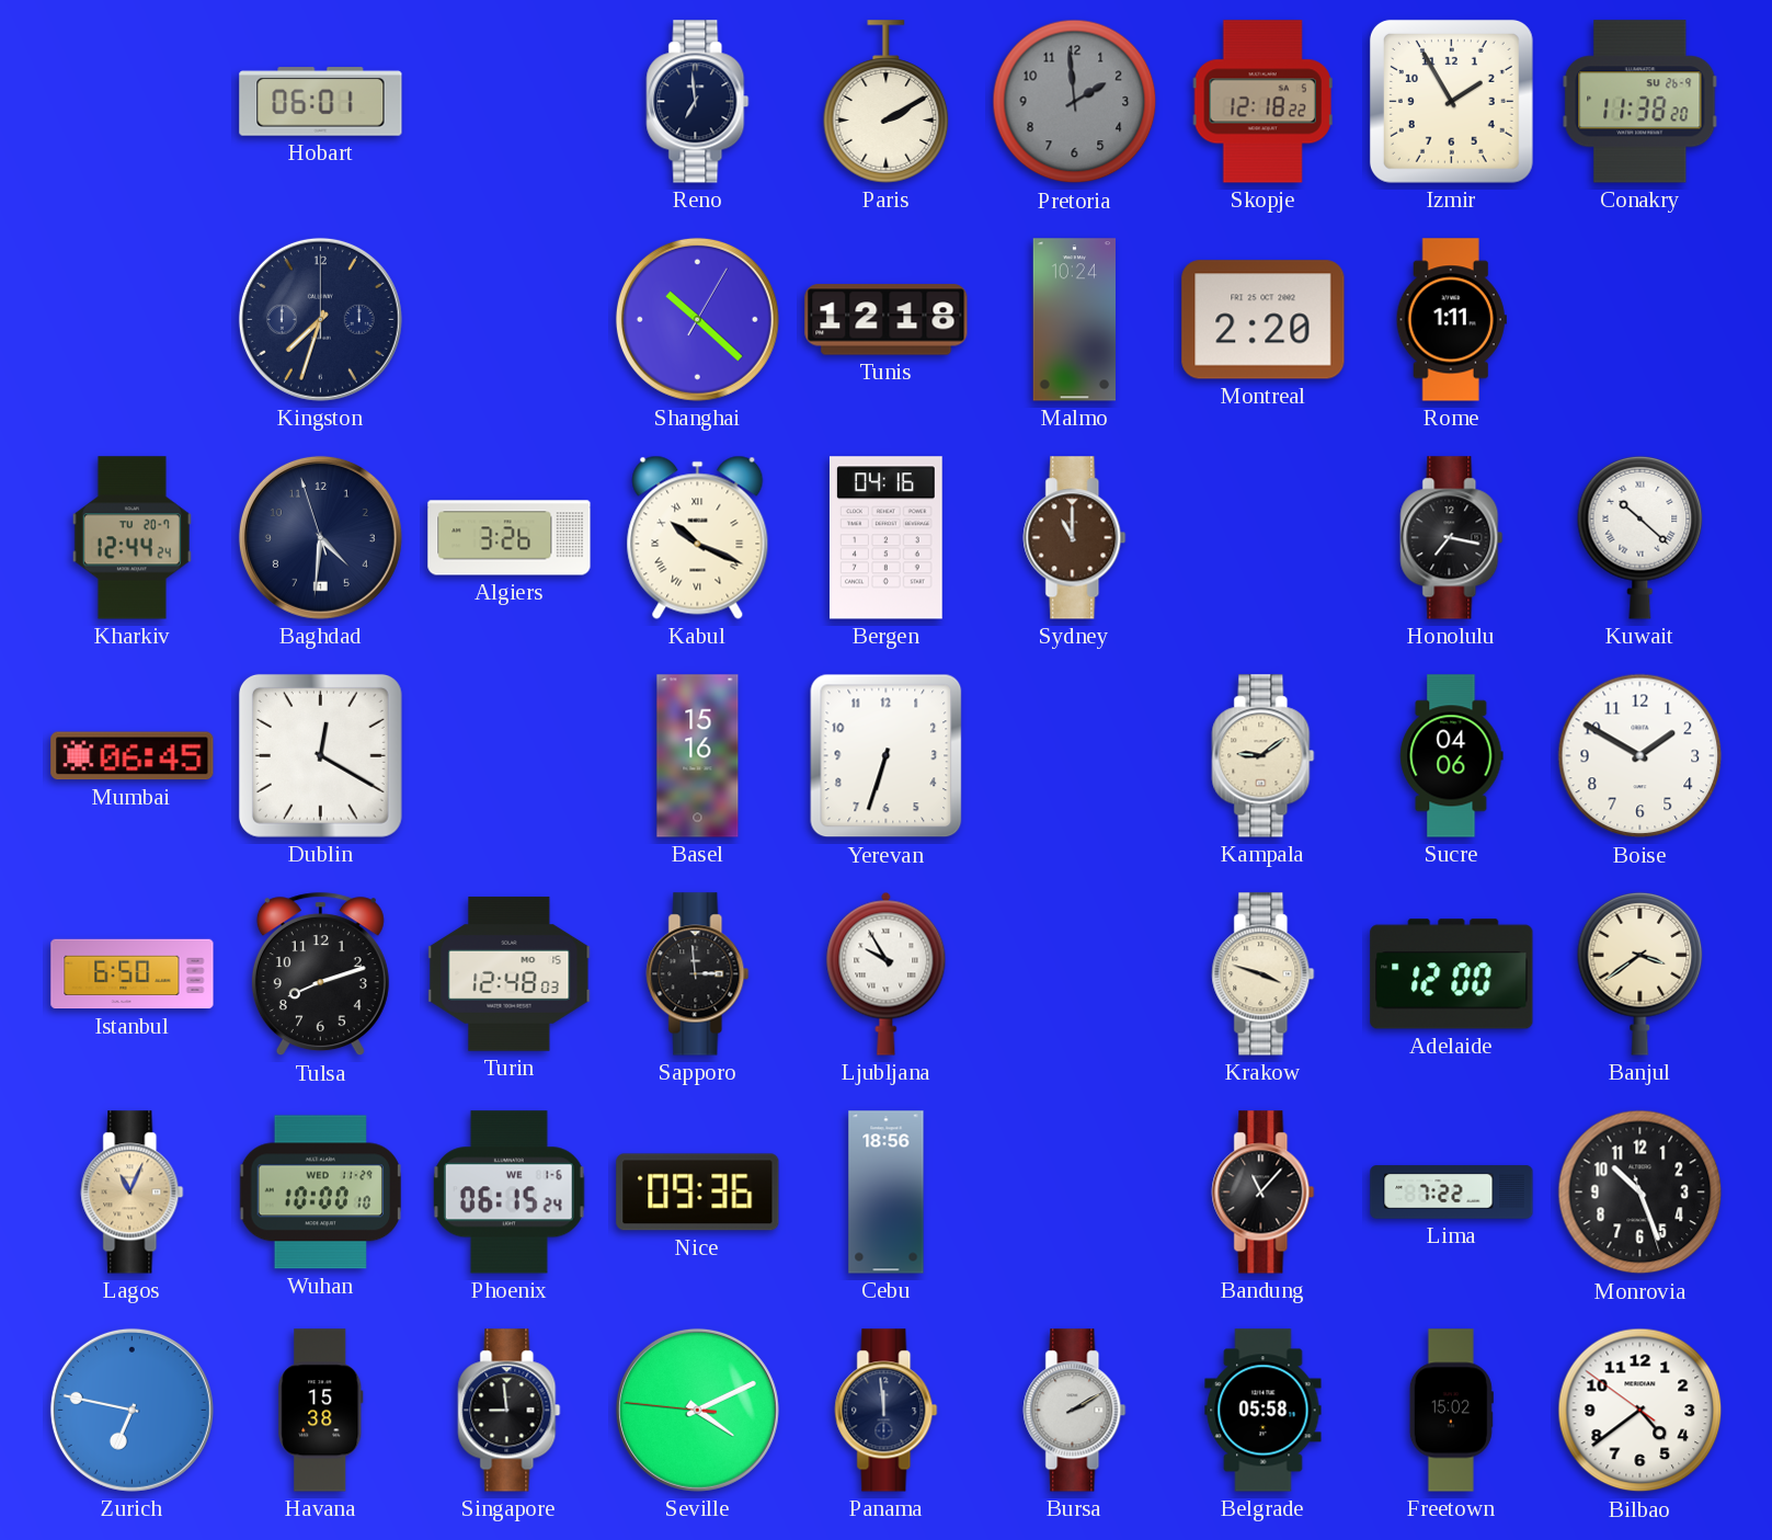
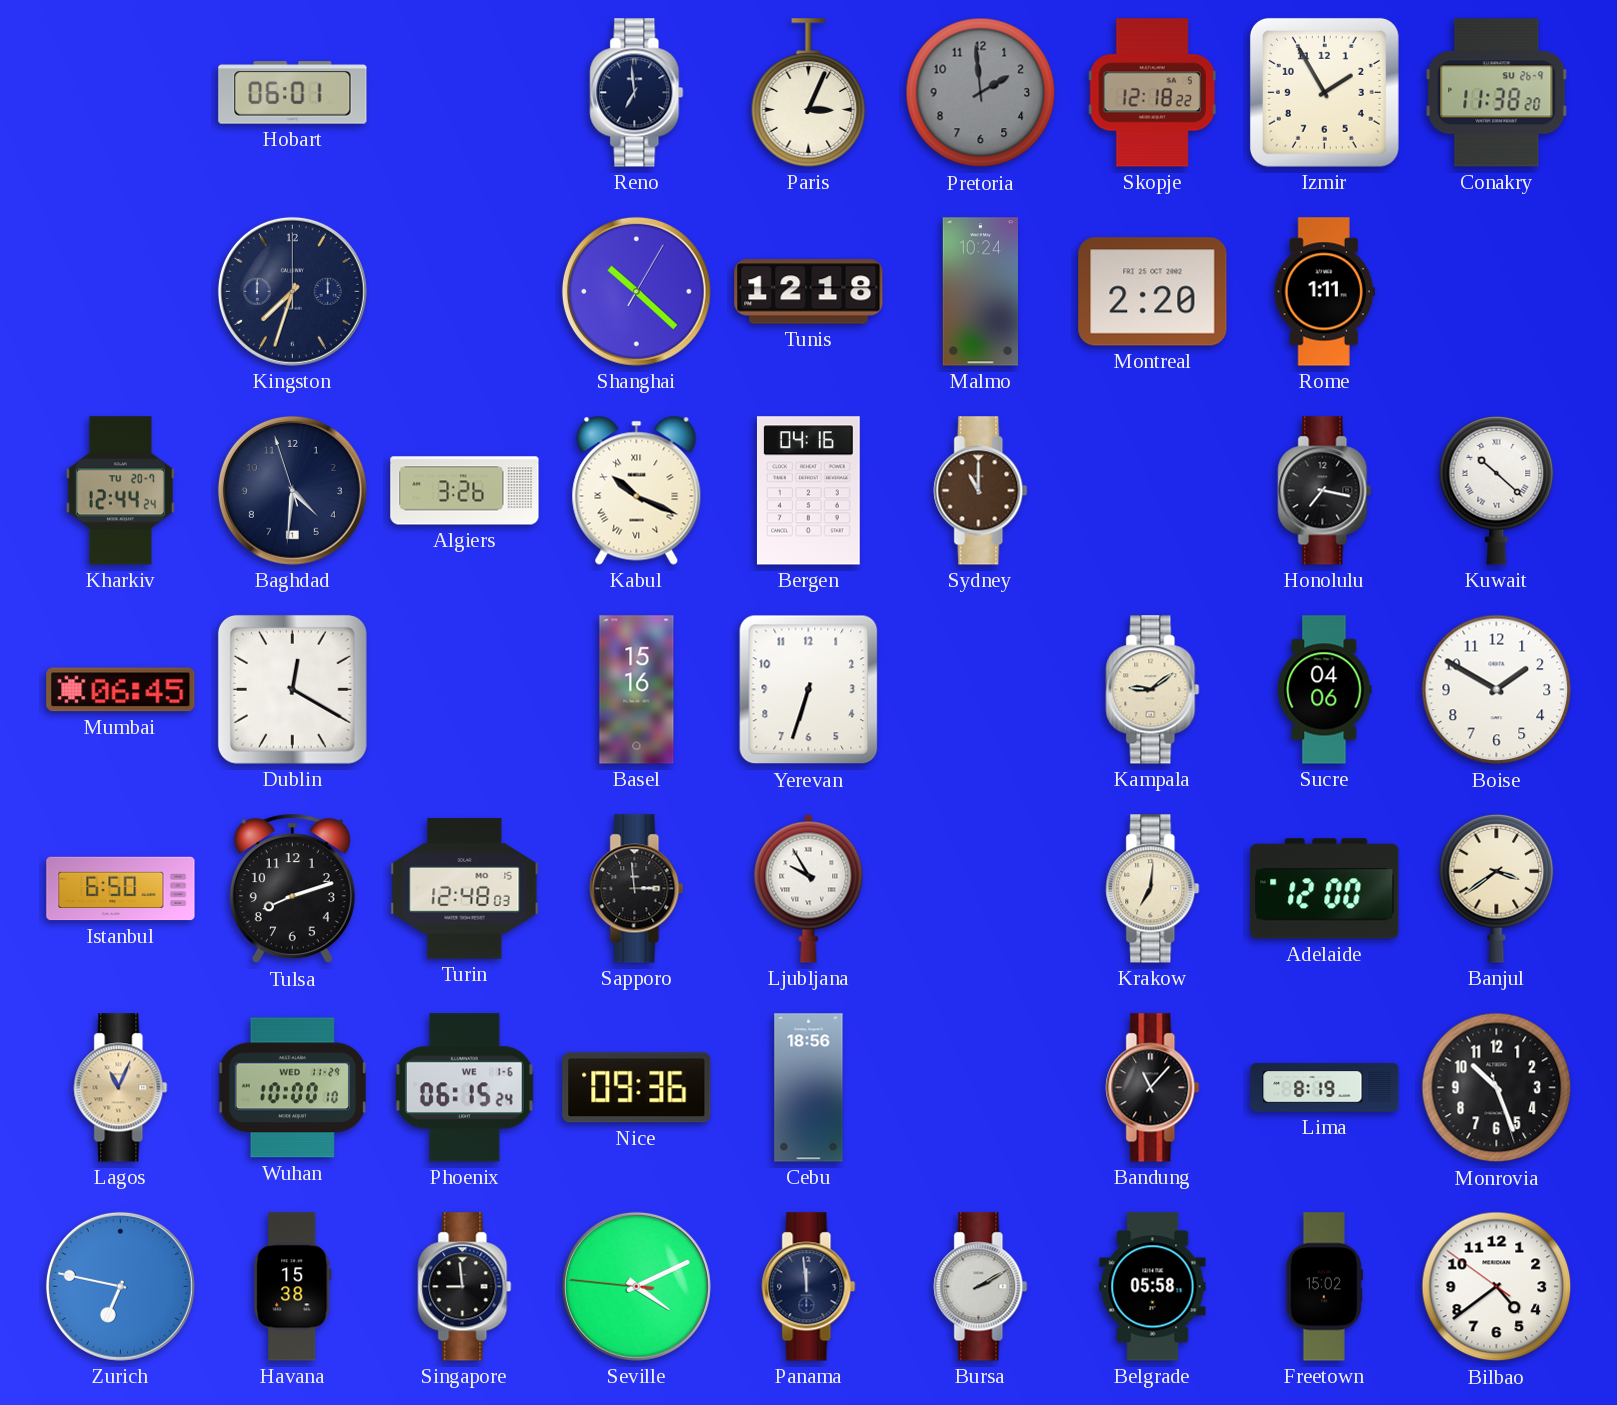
Paris: 2:10 -> 3:04
Krakow: 3:48 -> 7:01
Lima: 7:22 -> 8:19
